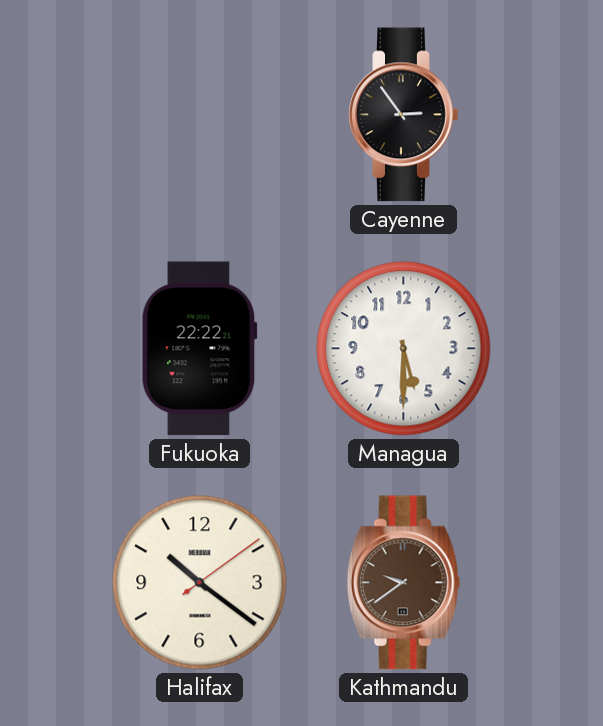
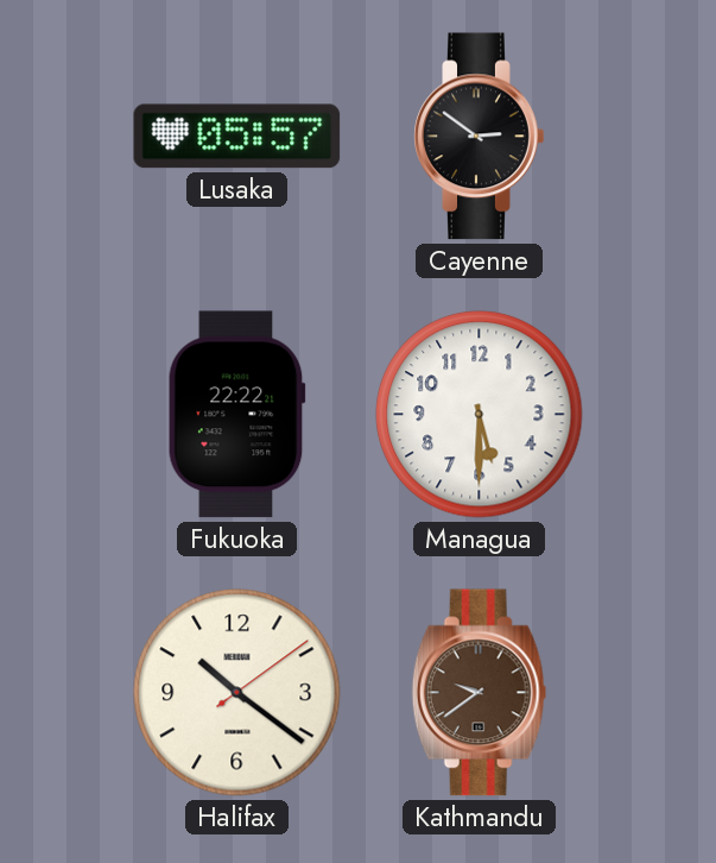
Lusaka: none -> 05:57
Cayenne: 2:54 -> 2:51
